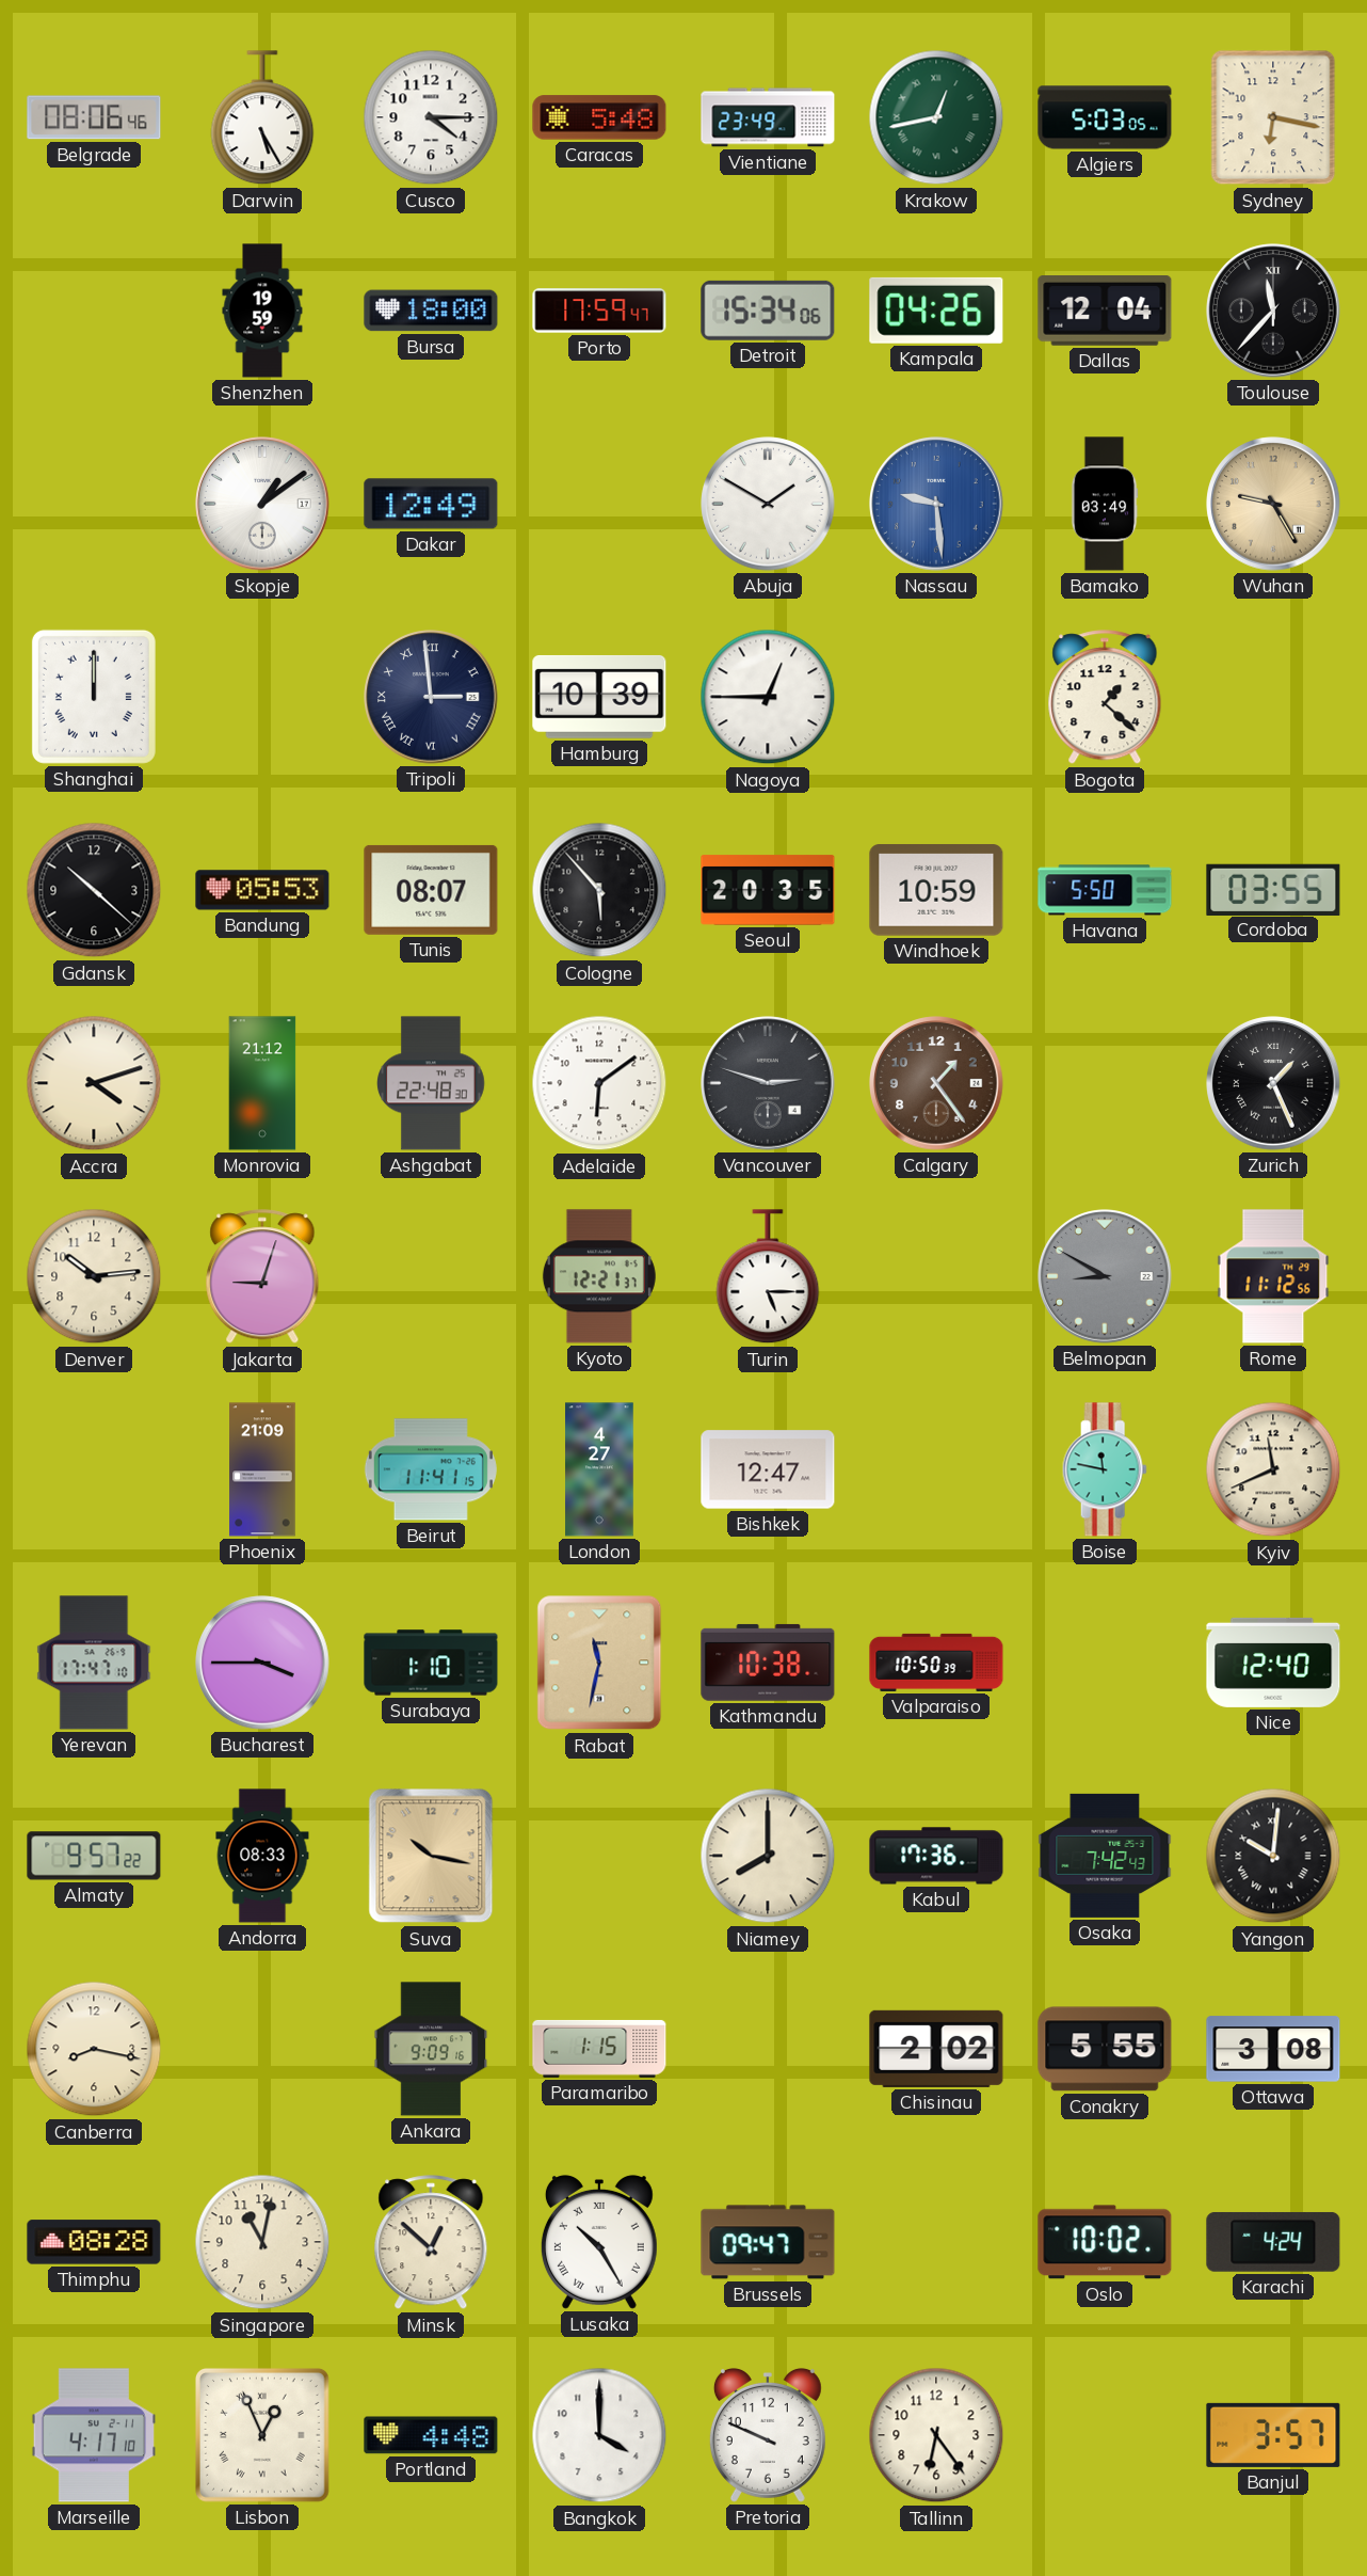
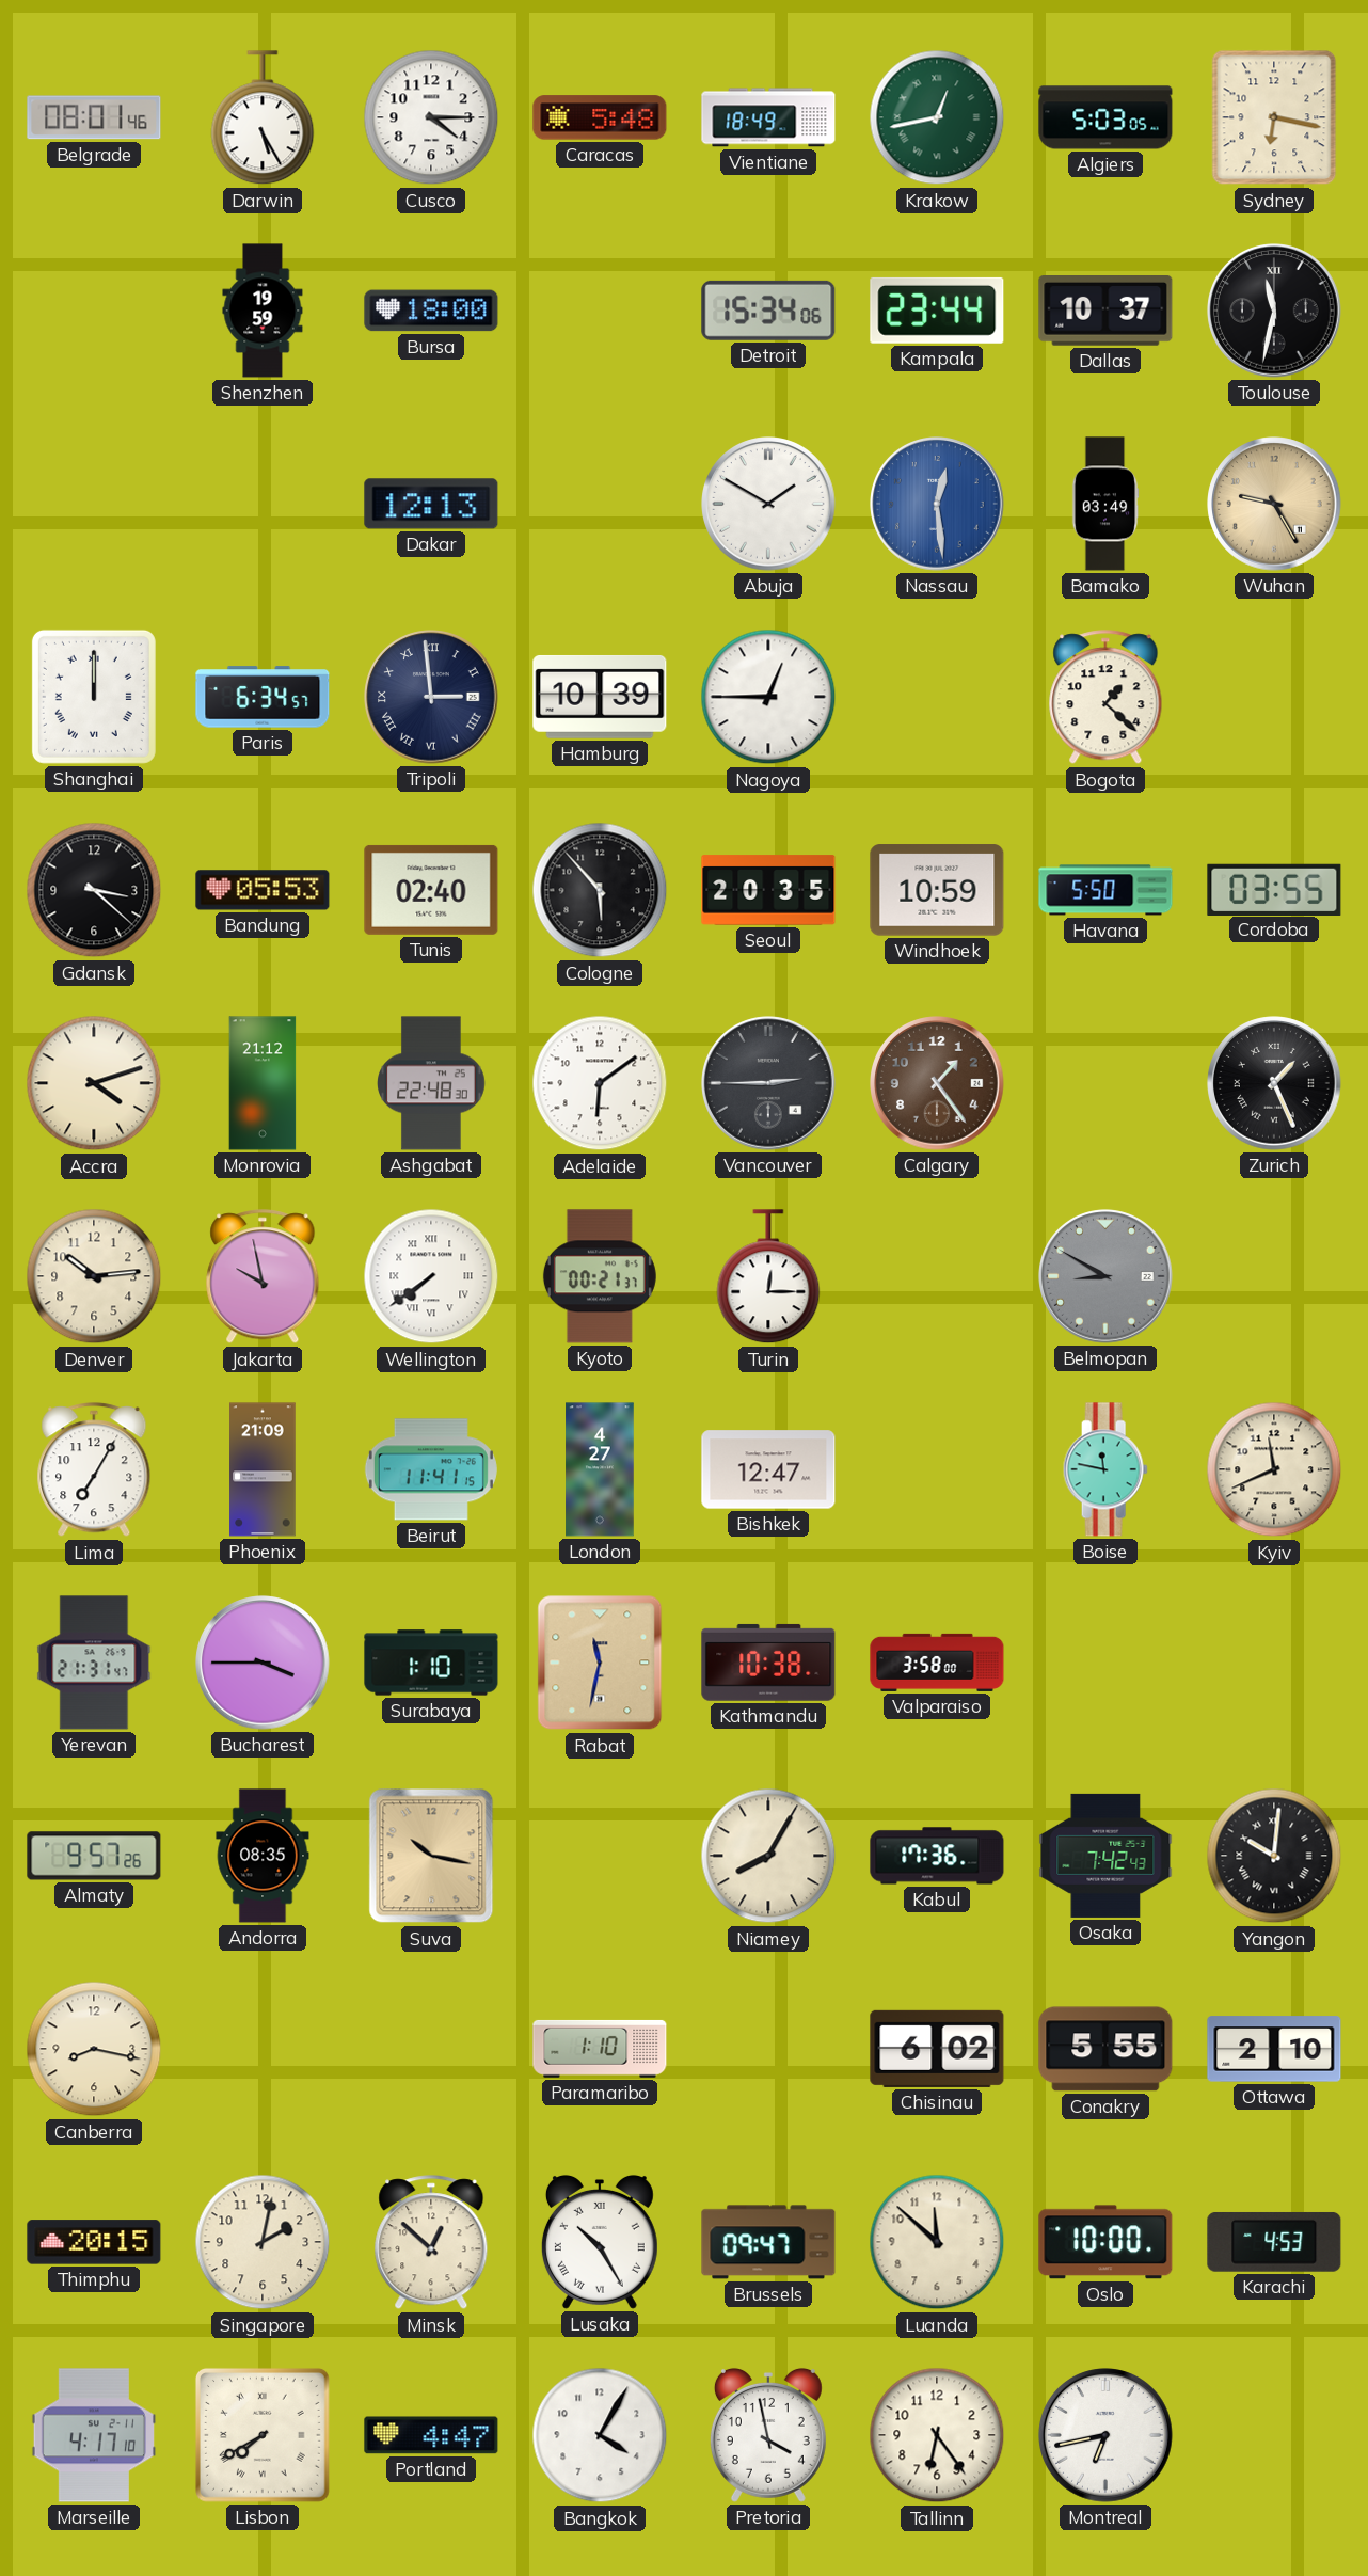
Belgrade: 08:06 -> 08:01
Vientiane: 23:49 -> 18:49
Porto: 17:59 -> none
Kampala: 04:26 -> 23:44
Dallas: 12:04 -> 10:37
Toulouse: 11:37 -> 11:32
Skopje: 1:09 -> none
Dakar: 12:49 -> 12:13
Nassau: 9:29 -> 12:29
Paris: none -> 6:34
Gdansk: 10:22 -> 3:22
Tunis: 08:07 -> 02:40
Vancouver: 2:48 -> 2:45
Jakarta: 9:03 -> 9:58
Wellington: none -> 7:39
Kyoto: 12:21 -> 00:21
Turin: 5:15 -> 12:15
Rome: 11:12 -> none
Lima: none -> 7:05
Yerevan: 17:47 -> 21:31
Valparaiso: 10:50 -> 3:58
Nice: 12:40 -> none
Almaty: 9:57:22 -> 9:57:26
Andorra: 08:33 -> 08:35
Niamey: 8:00 -> 8:05
Ankara: 9:09 -> none
Paramaribo: 1:15 -> 1:10
Chisinau: 2:02 -> 6:02
Ottawa: 3:08 -> 2:10
Thimphu: 08:28 -> 20:15
Singapore: 11:02 -> 2:02
Luanda: none -> 11:52
Oslo: 10:02 -> 10:00
Karachi: 4:24 -> 4:53
Lisbon: 12:56 -> 7:40
Portland: 4:48 -> 4:47
Bangkok: 4:00 -> 4:05
Pretoria: 9:49 -> 3:58
Montreal: none -> 6:43
Banjul: 3:57 -> none
